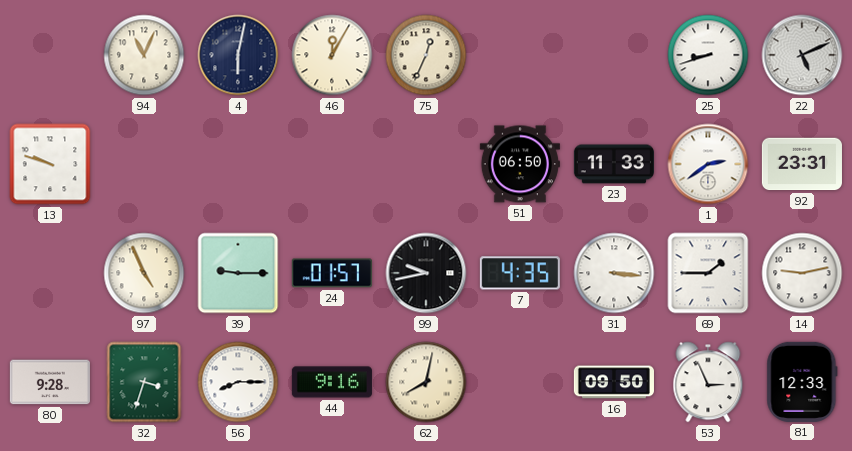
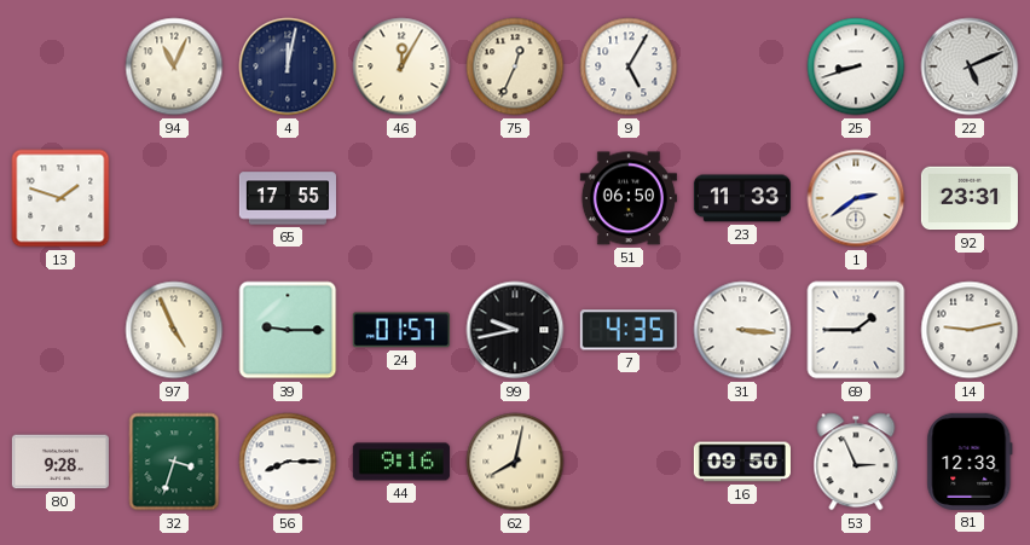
4: 6:02 -> 12:02
9: none -> 5:05
13: 9:48 -> 1:48
65: none -> 17:55
